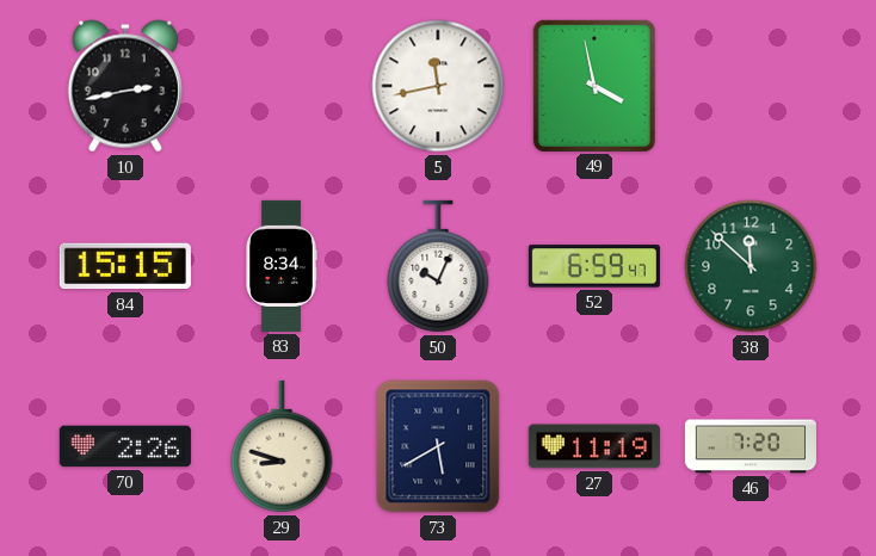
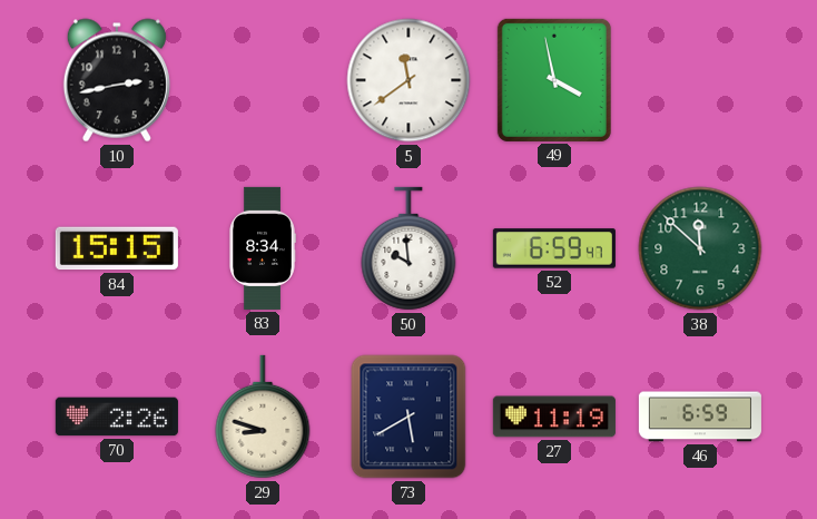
5: 11:43 -> 11:39
50: 10:04 -> 9:59
46: 7:20 -> 6:59
